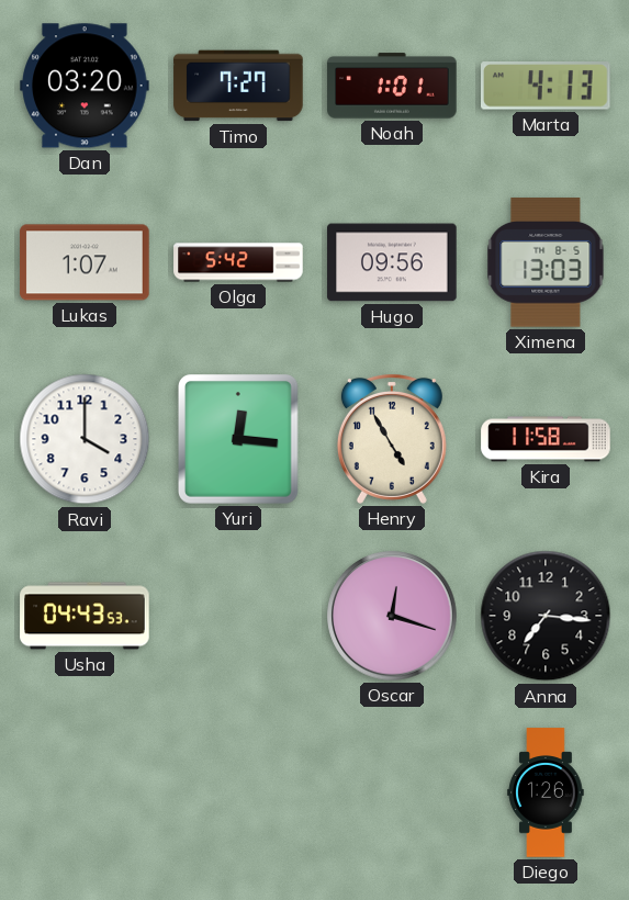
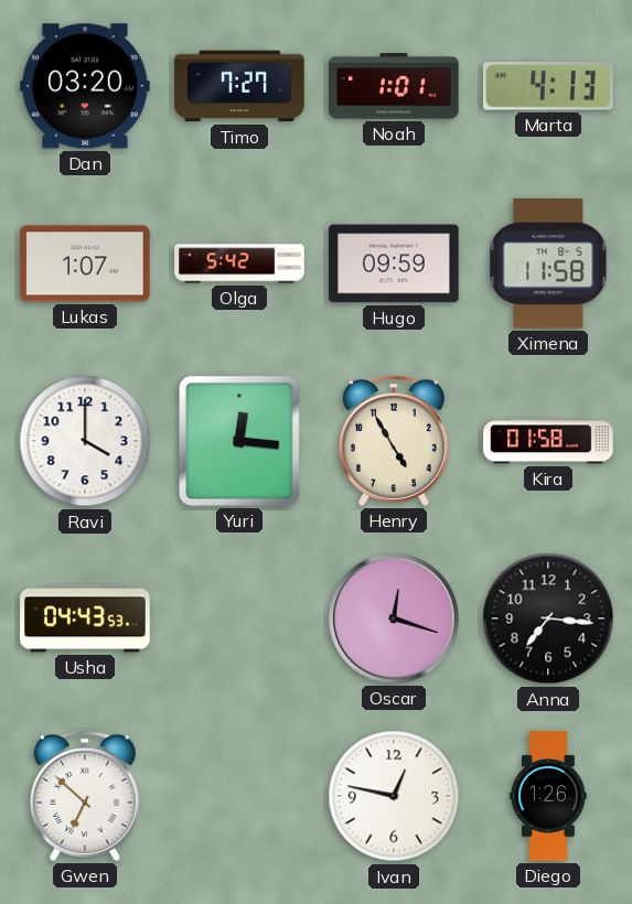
Hugo: 09:56 -> 09:59
Ximena: 13:03 -> 11:58
Kira: 11:58 -> 01:58
Gwen: none -> 6:52
Ivan: none -> 12:47
